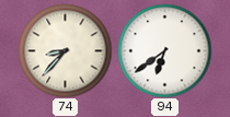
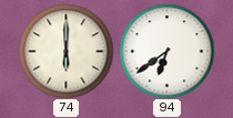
74: 8:37 -> 6:00
